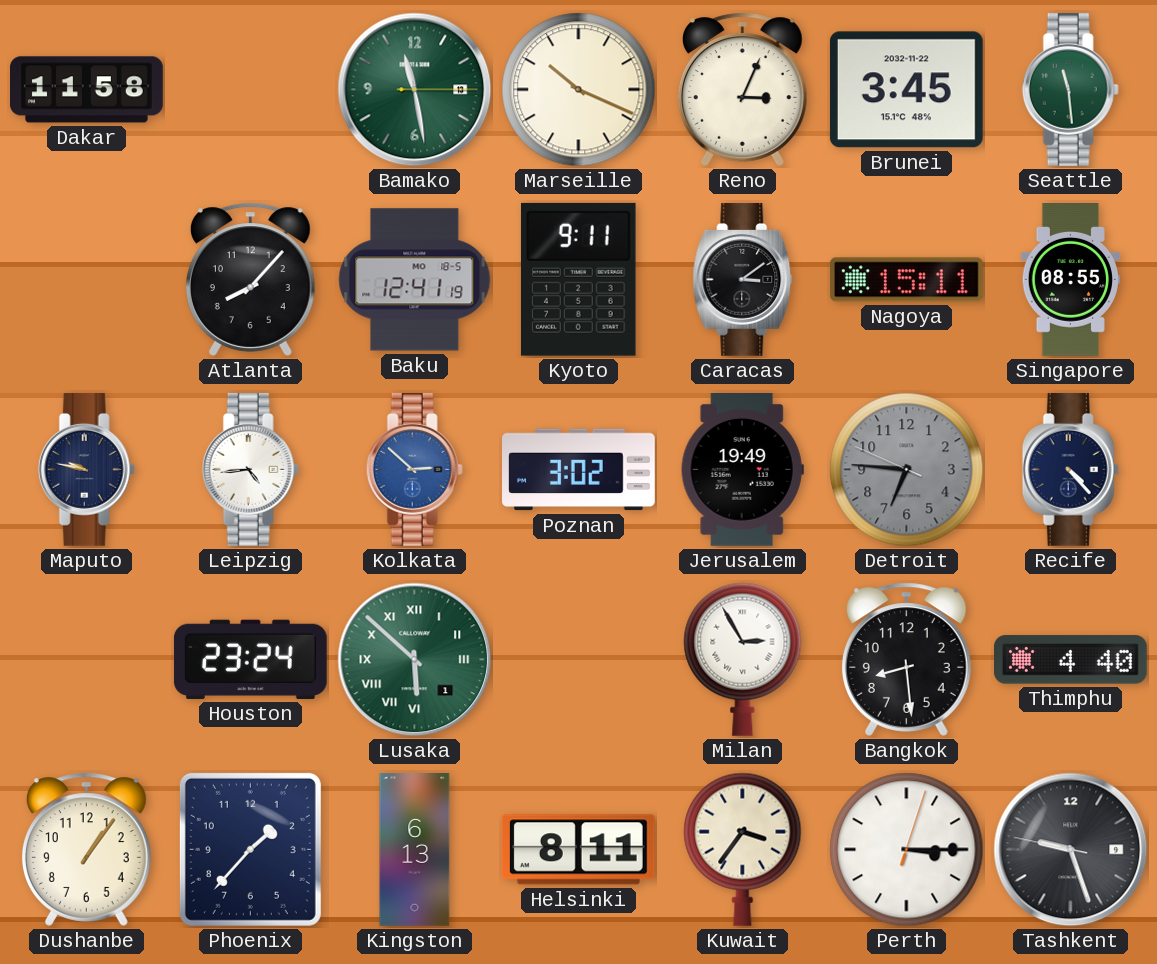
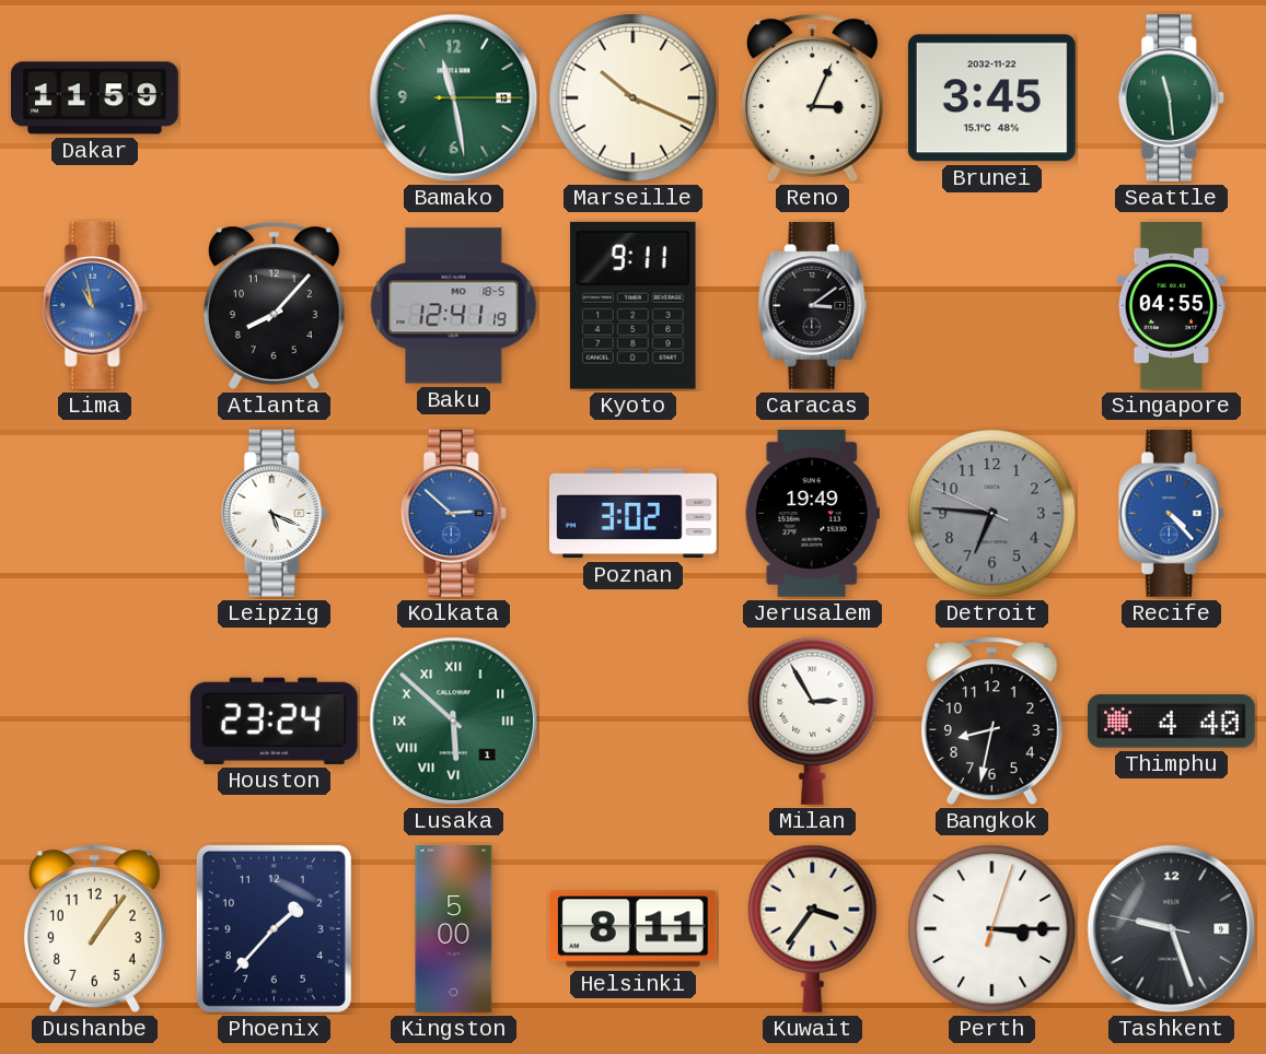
Dakar: 11:58 -> 11:59
Lima: none -> 10:58
Nagoya: 15:11 -> none
Singapore: 08:55 -> 04:55
Maputo: 9:47 -> none
Leipzig: 4:44 -> 5:19
Recife dial: navy -> blue
Bangkok: 8:29 -> 8:32
Kingston: 6:13 -> 5:00
